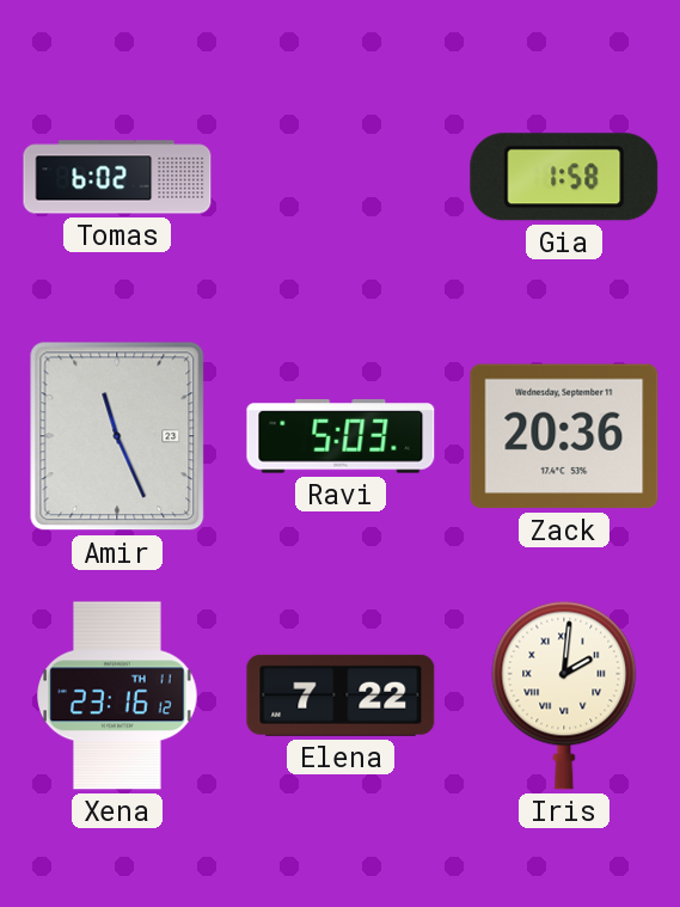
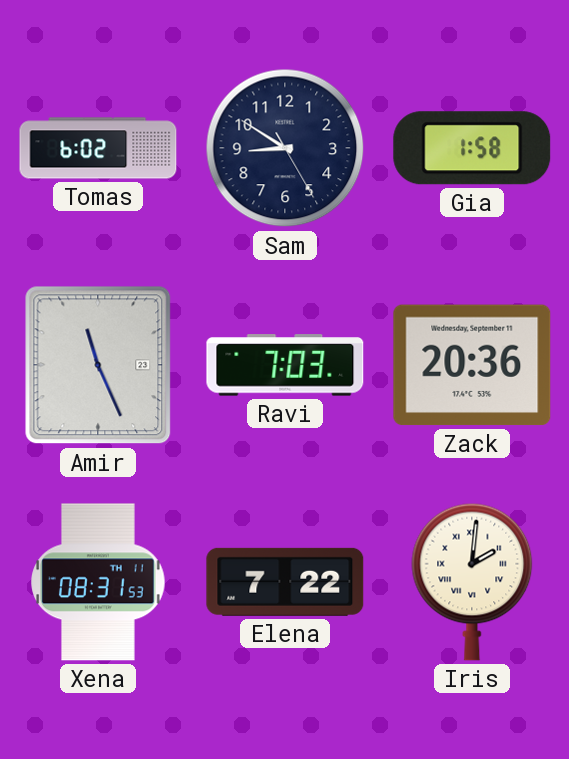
Sam: none -> 8:50
Ravi: 5:03 -> 7:03
Xena: 23:16 -> 08:31
